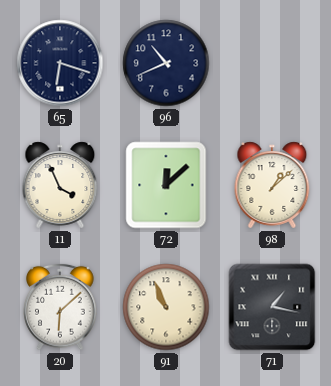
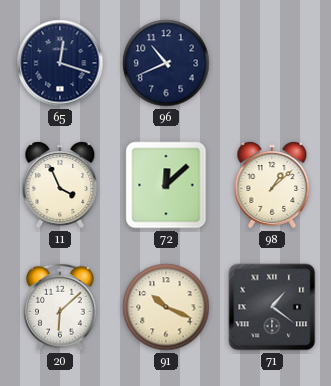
65: 6:18 -> 12:18
91: 10:56 -> 10:19
71: 1:17 -> 1:21
